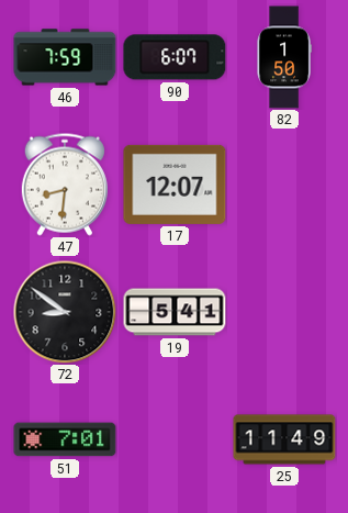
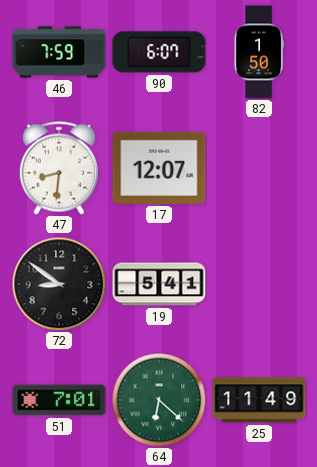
64: none -> 6:22
